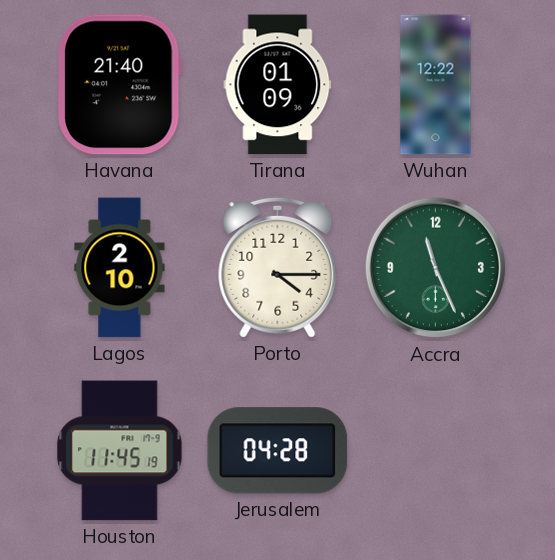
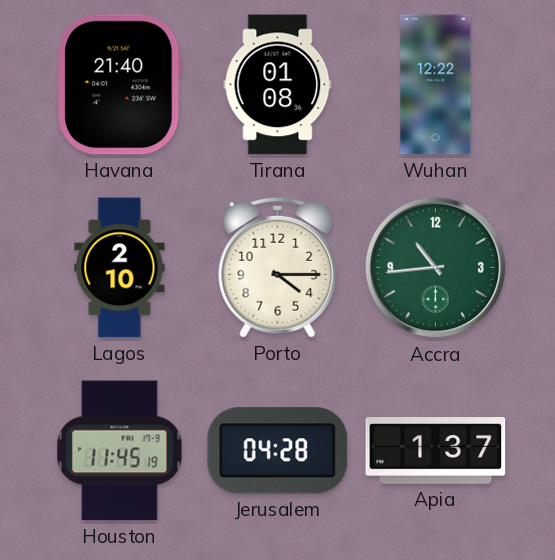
Tirana: 01:09 -> 01:08
Accra: 11:26 -> 10:44
Apia: none -> 1:37
